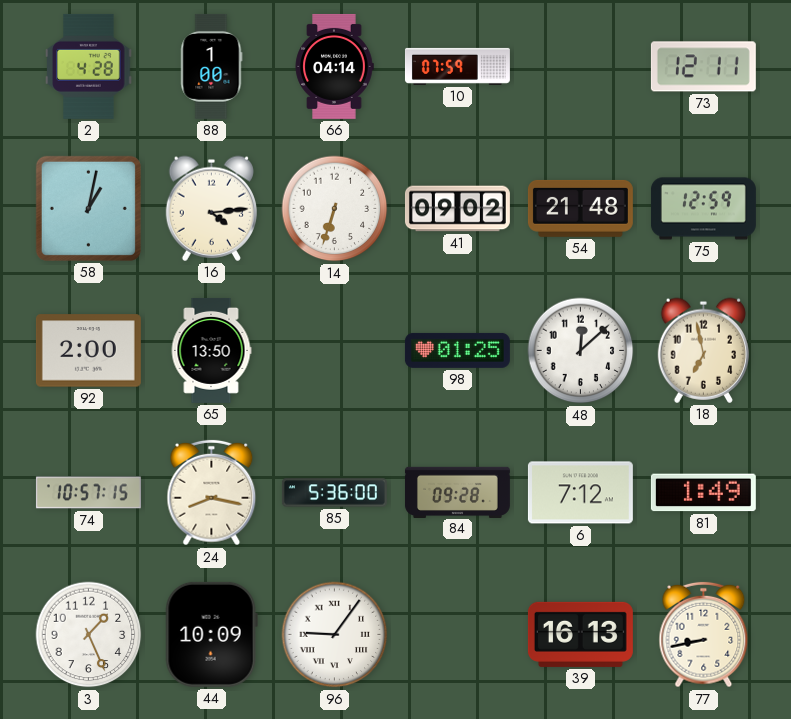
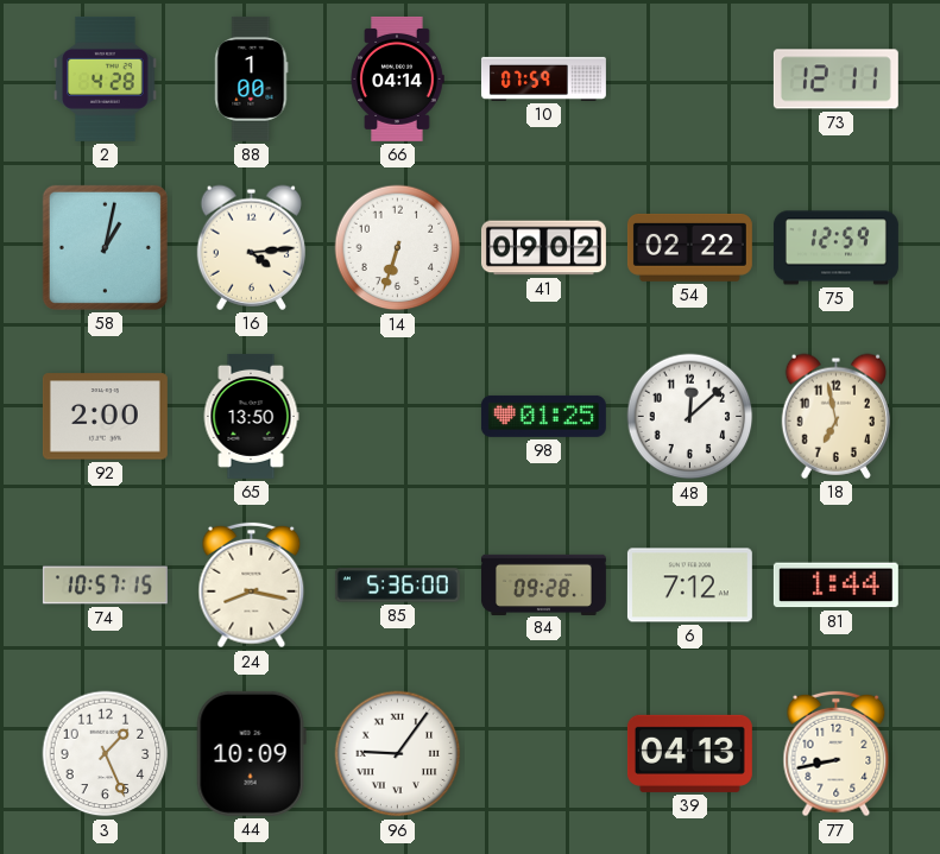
54: 21:48 -> 02:22
81: 1:49 -> 1:44
39: 16:13 -> 04:13
